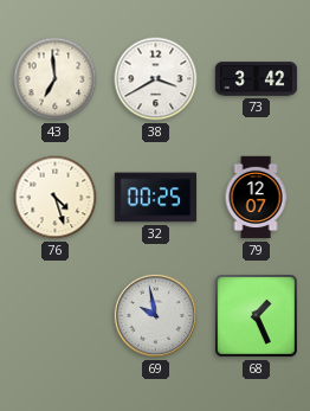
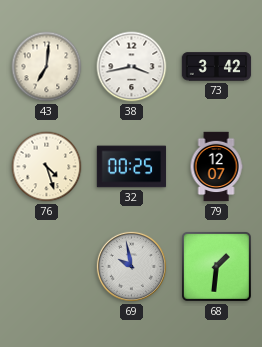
43: 6:59 -> 7:01
38: 3:40 -> 3:43
68: 1:26 -> 1:31
